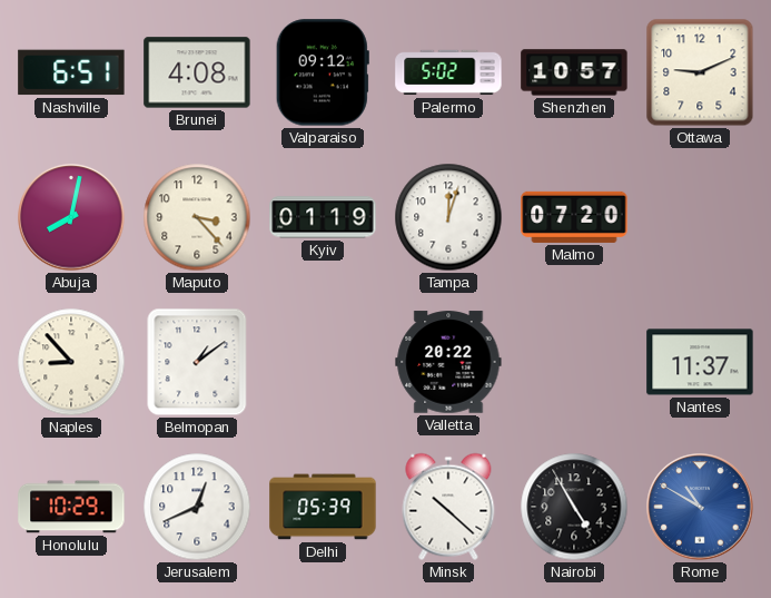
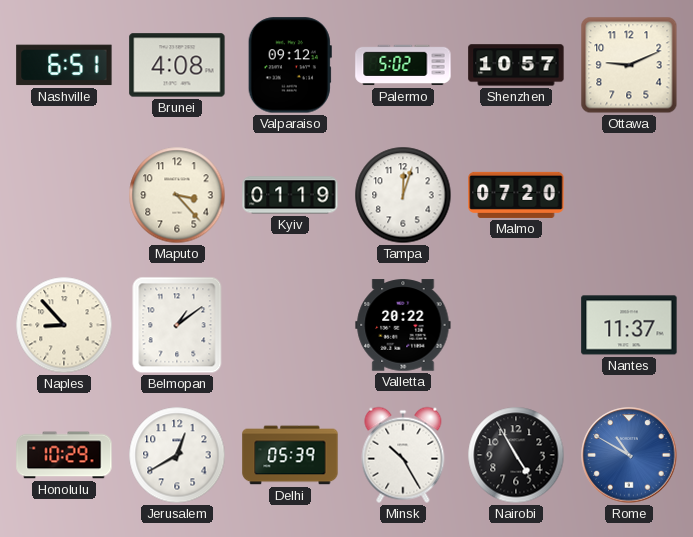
Abuja: 8:02 -> none
Jerusalem: 12:41 -> 12:40
Minsk: 10:22 -> 10:25
